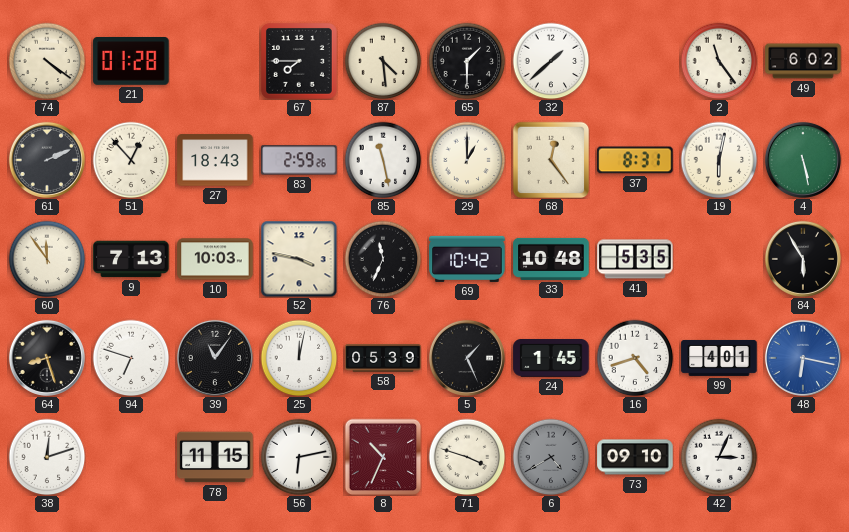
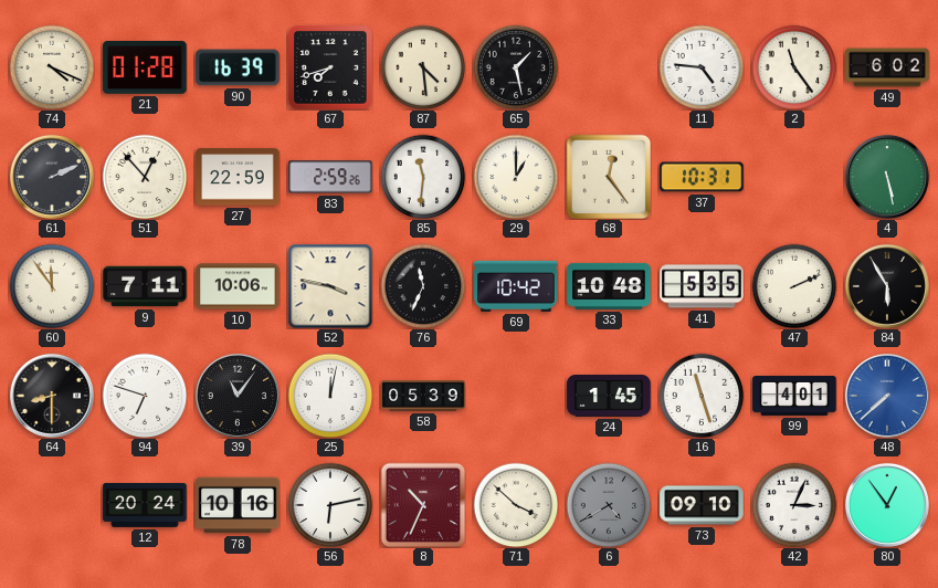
74: 4:21 -> 4:19
90: none -> 16:39
67: 7:45 -> 7:42
65: 1:30 -> 1:28
32: 1:38 -> none
11: none -> 4:46
27: 18:43 -> 22:59
85: 11:28 -> 11:31
37: 8:31 -> 10:31
19: 6:02 -> none
9: 7:13 -> 7:11
10: 10:03 -> 10:06
47: none -> 2:11
64: 8:27 -> 8:30
5: 1:26 -> none
16: 4:42 -> 11:27
48: 6:17 -> 7:38
38: 12:12 -> none
12: none -> 20:24
78: 11:15 -> 10:16
71: 3:48 -> 3:52
80: none -> 12:54
